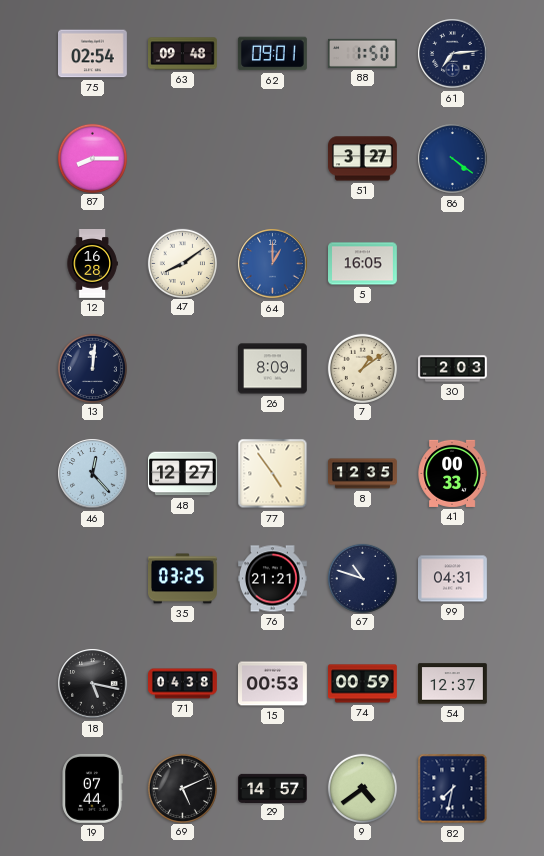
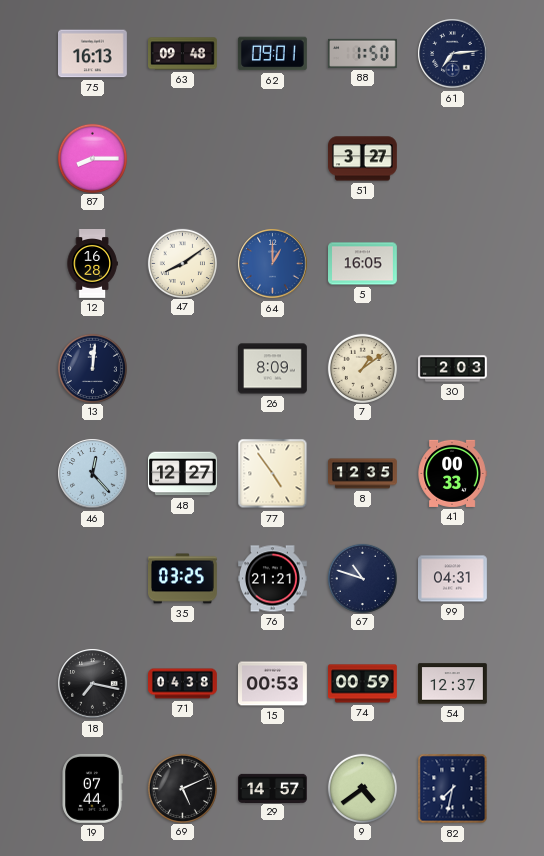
75: 02:54 -> 16:13
86: 4:21 -> none
18: 5:17 -> 7:17
